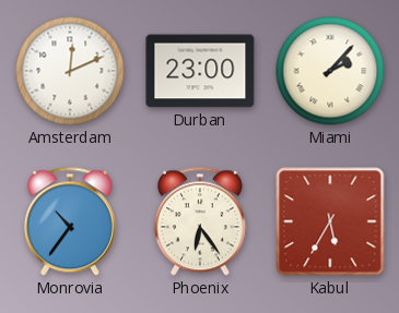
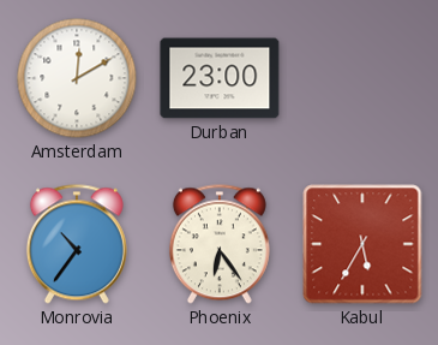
Amsterdam: 12:11 -> 12:10
Miami: 2:07 -> none
